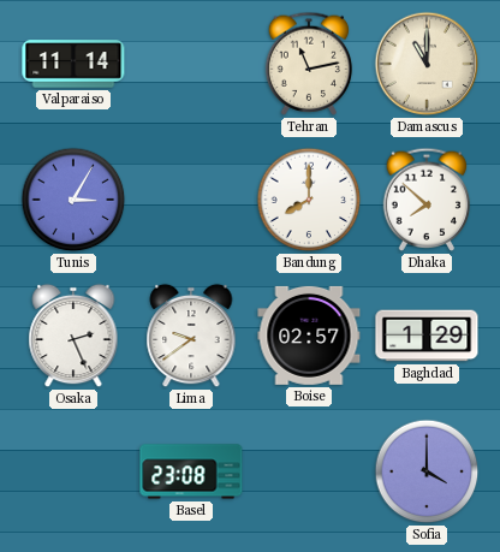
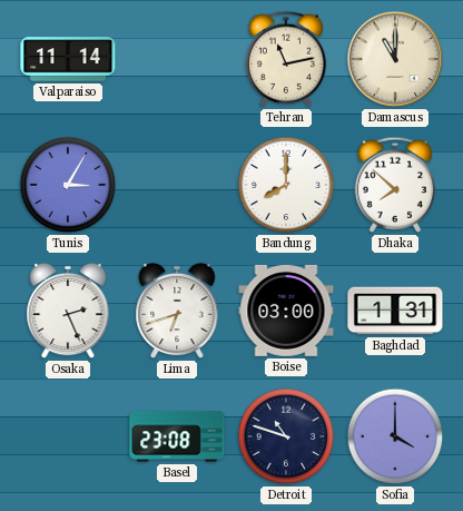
Lima: 9:39 -> 6:42
Boise: 02:57 -> 03:00
Baghdad: 1:29 -> 1:31
Detroit: none -> 10:48
